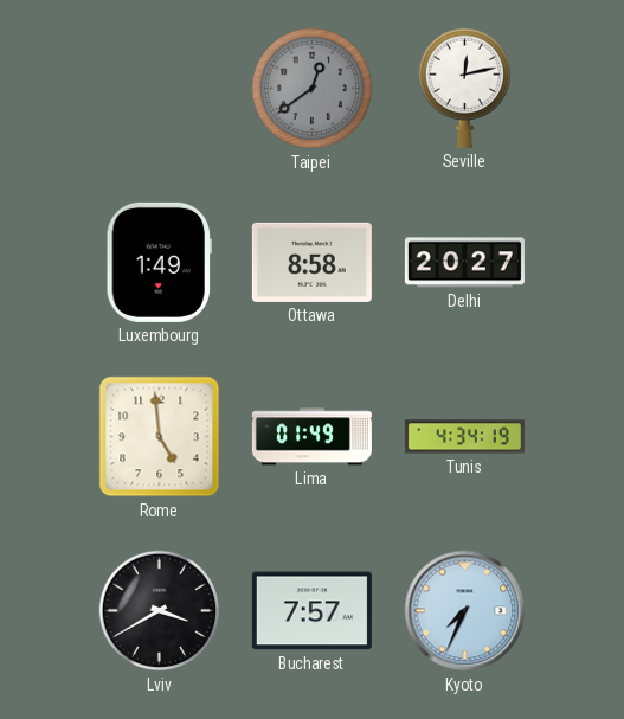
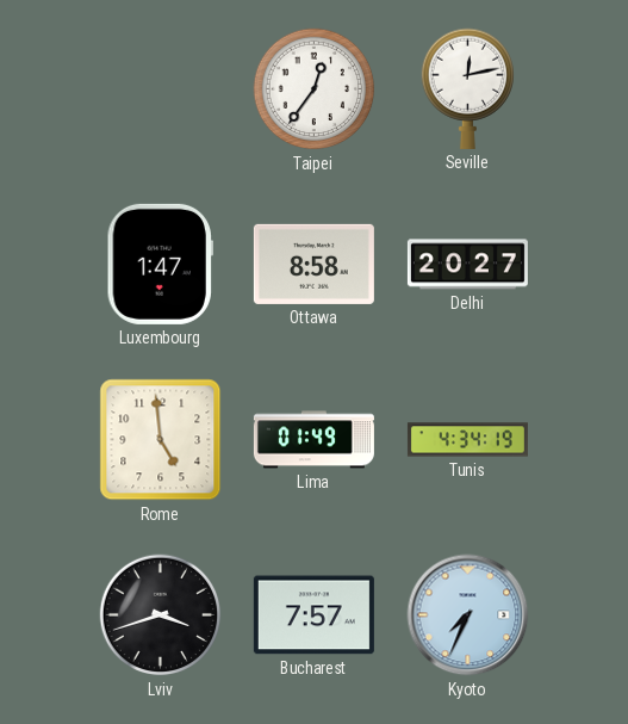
Taipei: 12:39 -> 12:36
Taipei dial: grey -> white
Luxembourg: 1:49 -> 1:47
Lviv: 3:40 -> 3:42
